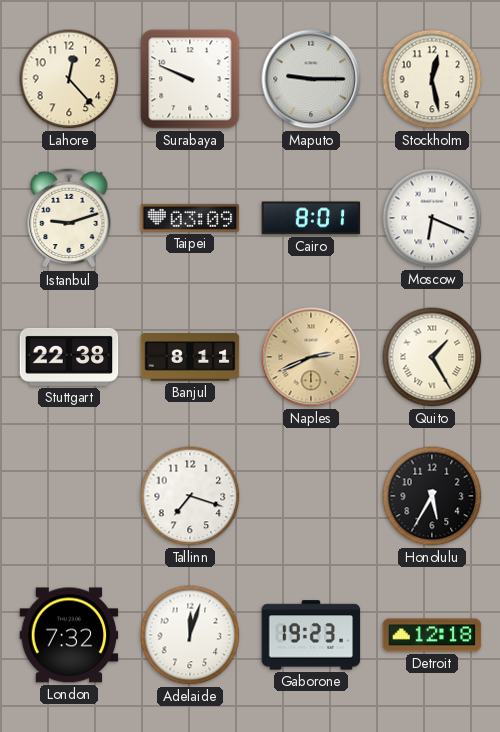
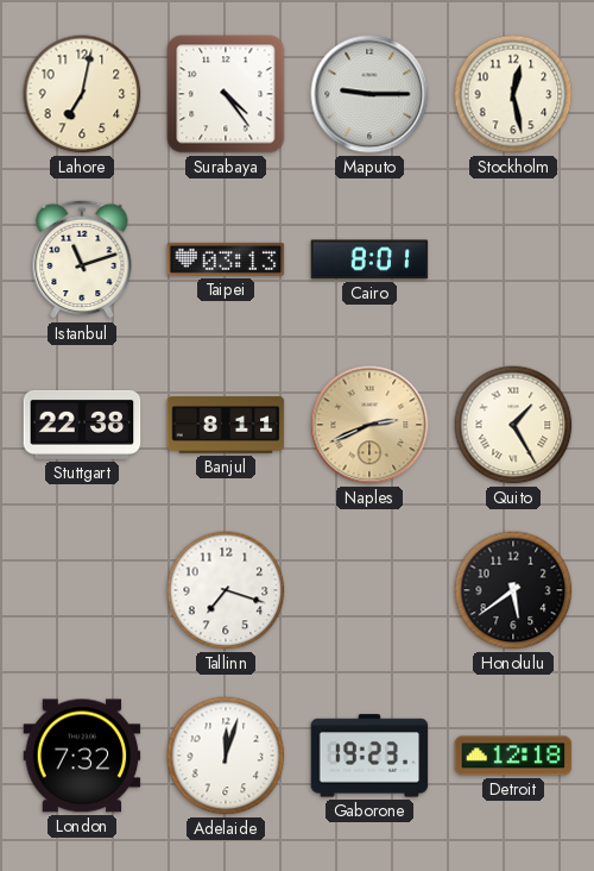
Lahore: 12:23 -> 7:02
Surabaya: 9:49 -> 4:24
Istanbul: 9:12 -> 11:12
Taipei: 03:09 -> 03:13
Moscow: 6:19 -> none
Honolulu: 5:35 -> 5:39
